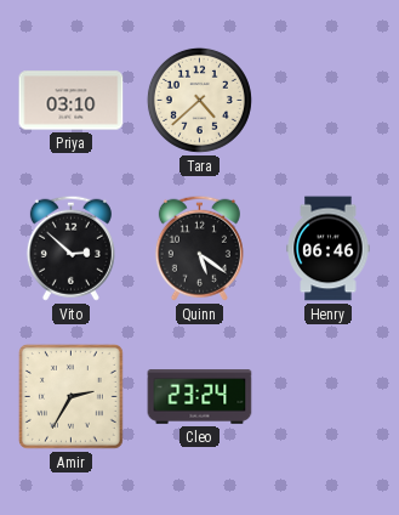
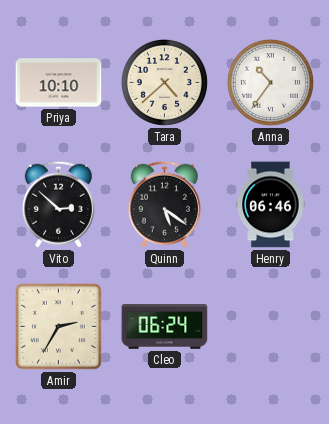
Priya: 03:10 -> 10:10
Anna: none -> 10:36
Cleo: 23:24 -> 06:24
